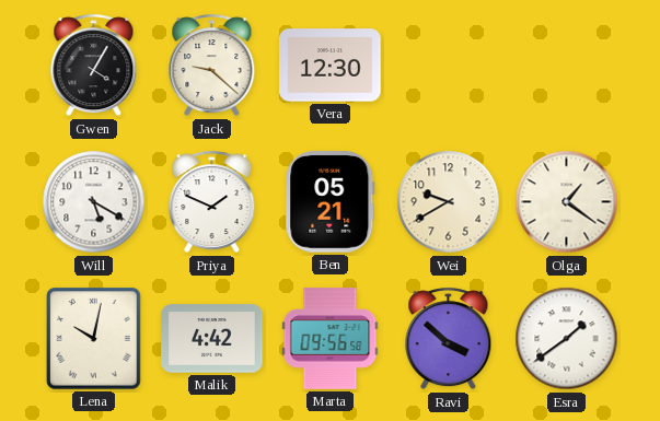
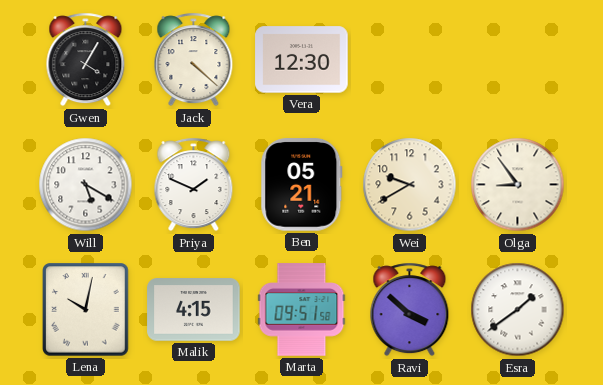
Jack: 9:22 -> 4:22
Olga: 1:21 -> 8:54
Malik: 4:42 -> 4:15
Marta: 09:56 -> 09:51
